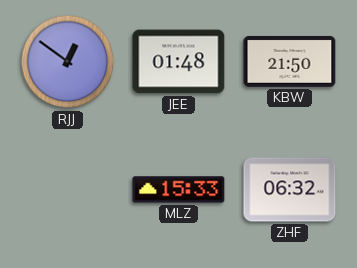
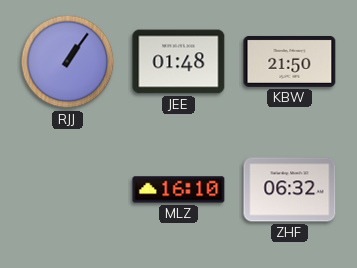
RJJ: 12:51 -> 1:06
MLZ: 15:33 -> 16:10
